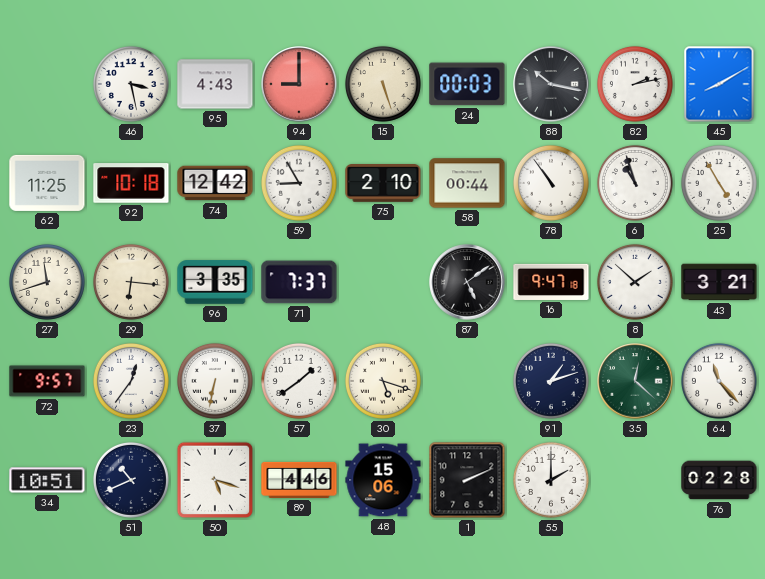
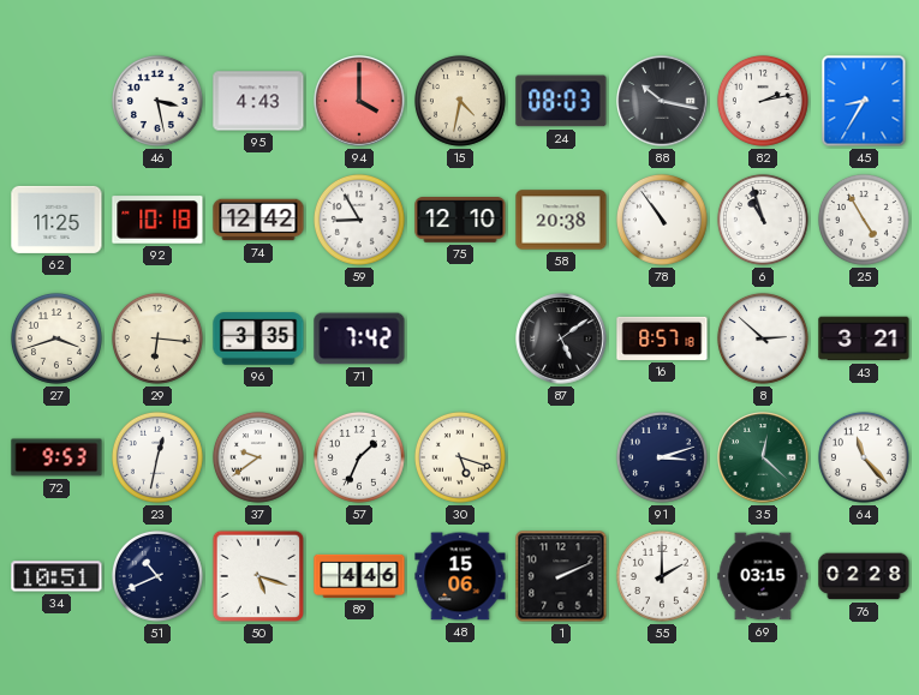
94: 9:00 -> 4:00
15: 5:27 -> 4:32
24: 00:03 -> 08:03
45: 8:10 -> 8:35
75: 2:10 -> 12:10
58: 00:44 -> 20:38
27: 11:42 -> 3:42
71: 7:37 -> 7:42
16: 9:47 -> 8:57
8: 1:52 -> 2:52
72: 9:57 -> 9:53
23: 12:36 -> 12:32
37: 6:32 -> 9:39
57: 1:39 -> 1:34
91: 1:12 -> 3:12
69: none -> 03:15
